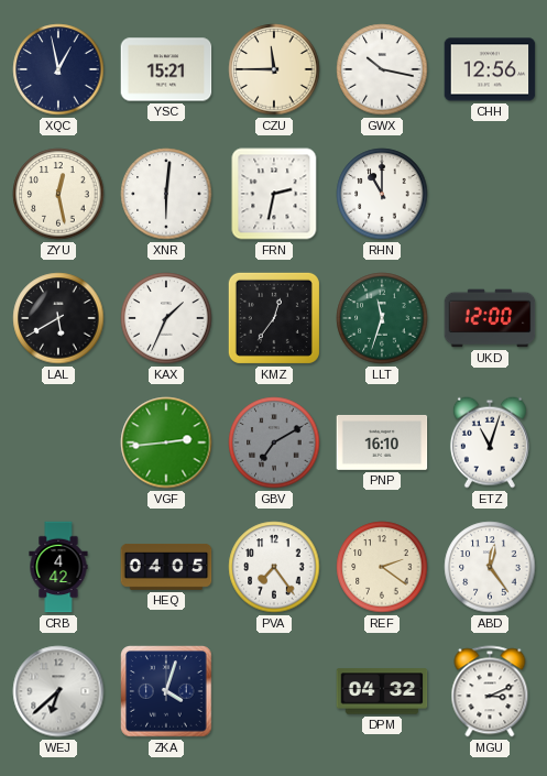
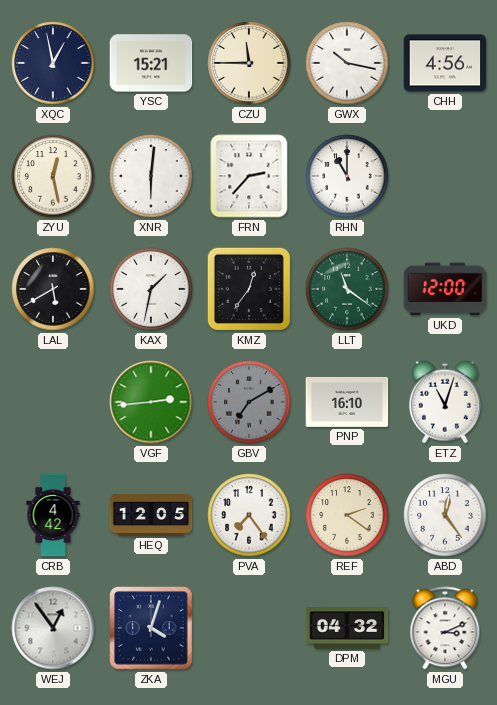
CHH: 12:56 -> 4:56
FRN: 2:32 -> 2:37
KAX: 1:34 -> 1:32
LLT: 11:33 -> 11:21
HEQ: 04:05 -> 12:05
WEJ: 6:38 -> 12:54
